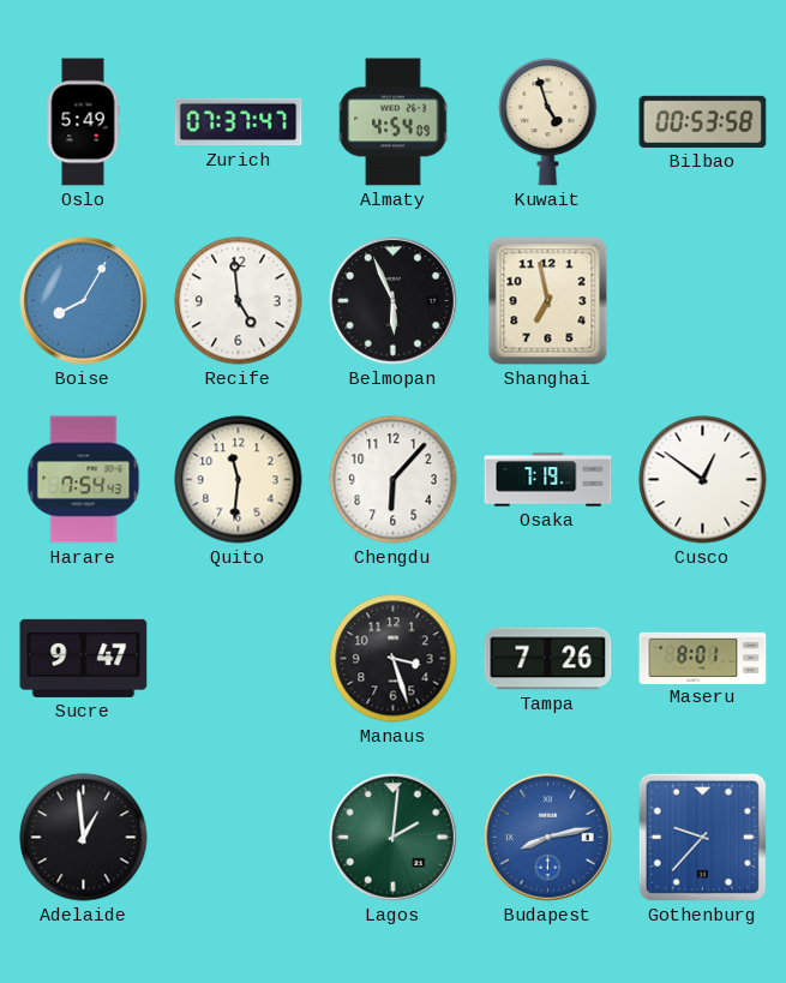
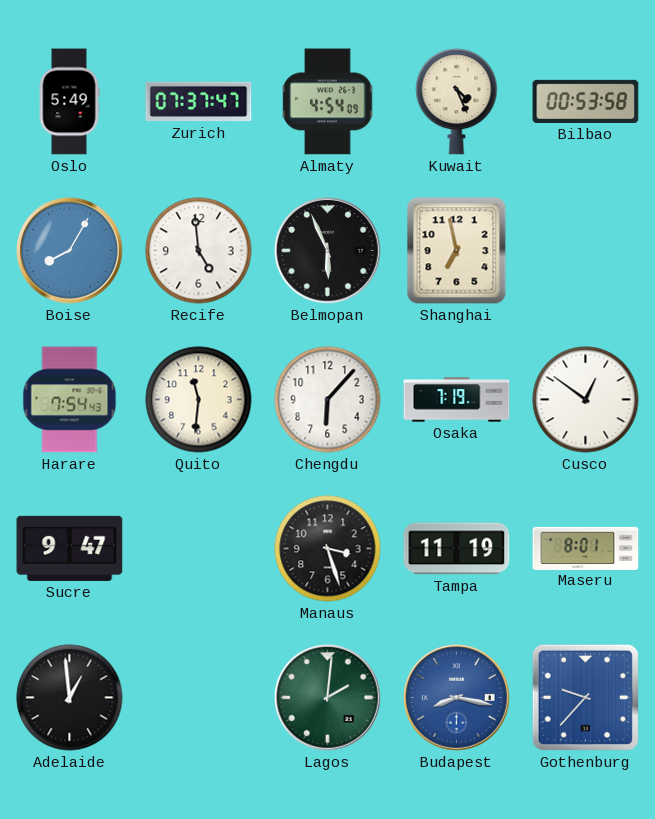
Kuwait: 4:57 -> 4:26
Tampa: 7:26 -> 11:19
Budapest: 8:13 -> 8:17
